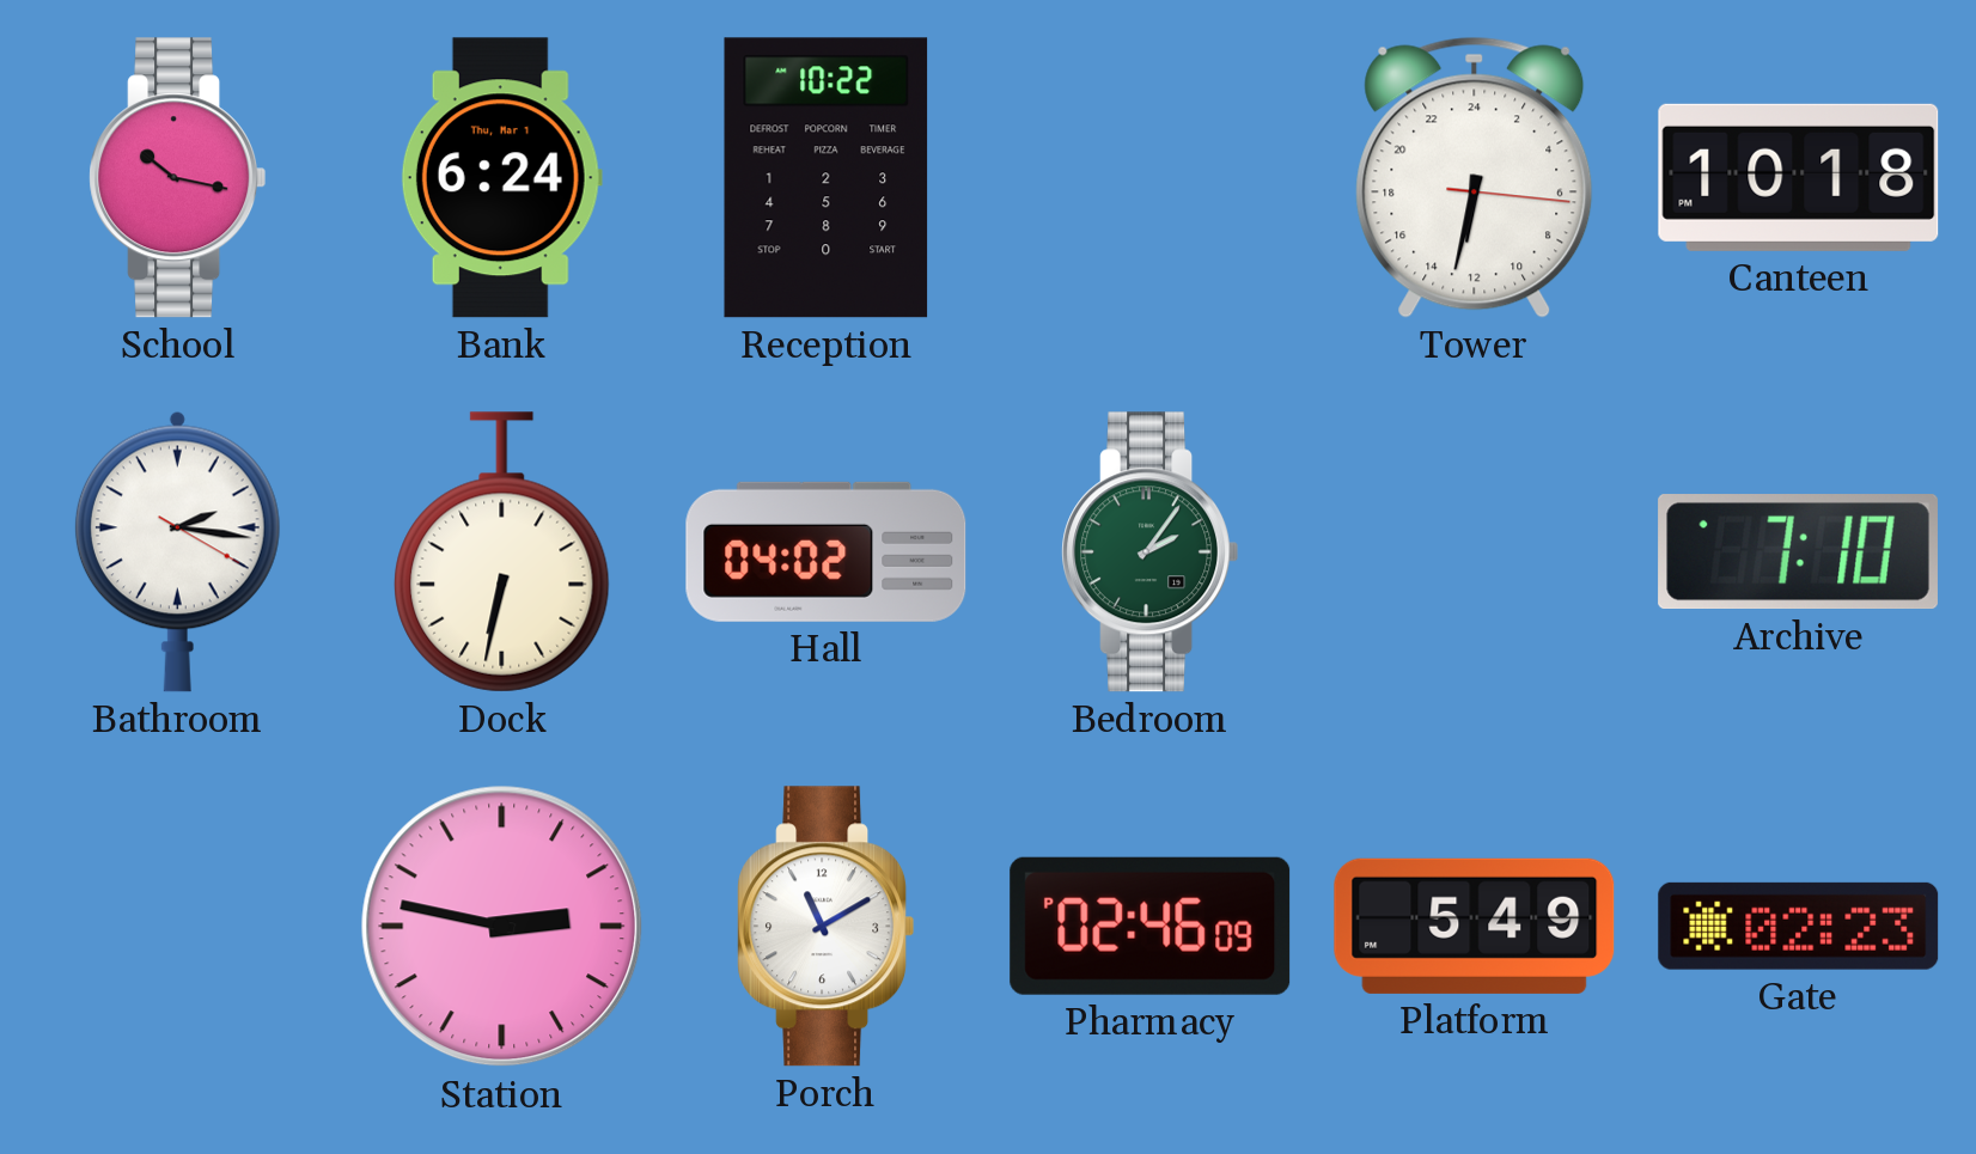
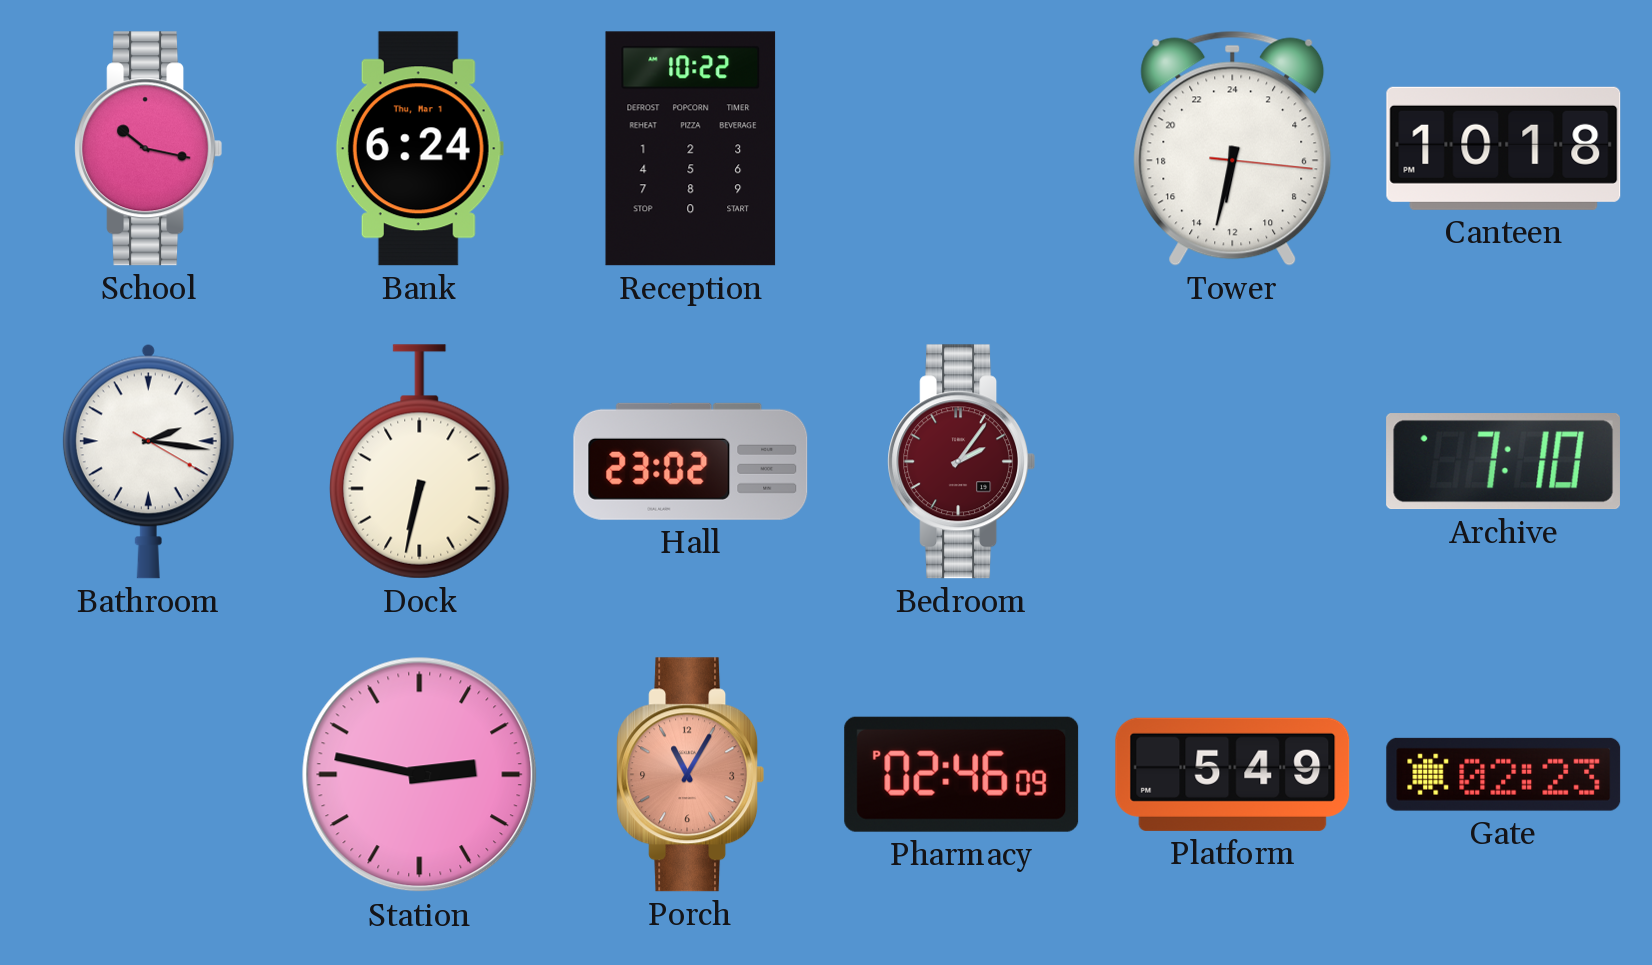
Hall: 04:02 -> 23:02
Bedroom dial: green -> burgundy
Porch: 11:10 -> 11:05
Porch dial: white -> salmon
